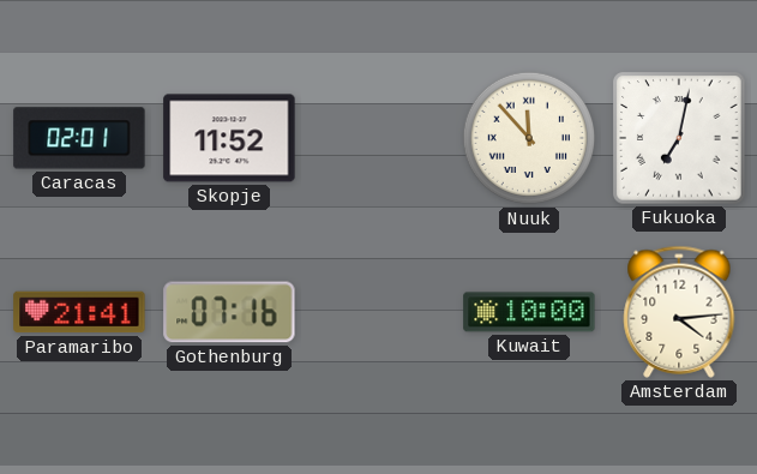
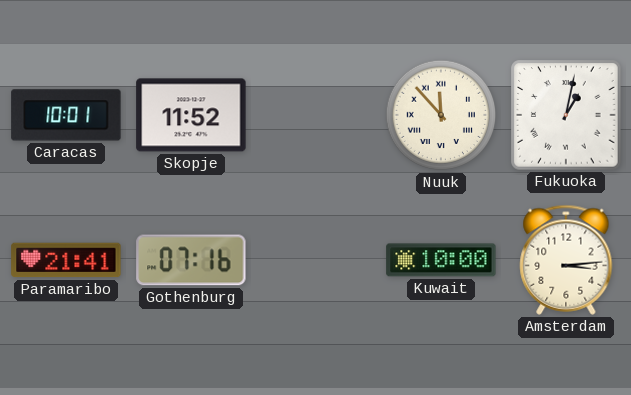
Caracas: 02:01 -> 10:01
Fukuoka: 7:02 -> 1:02
Amsterdam: 4:14 -> 3:14
